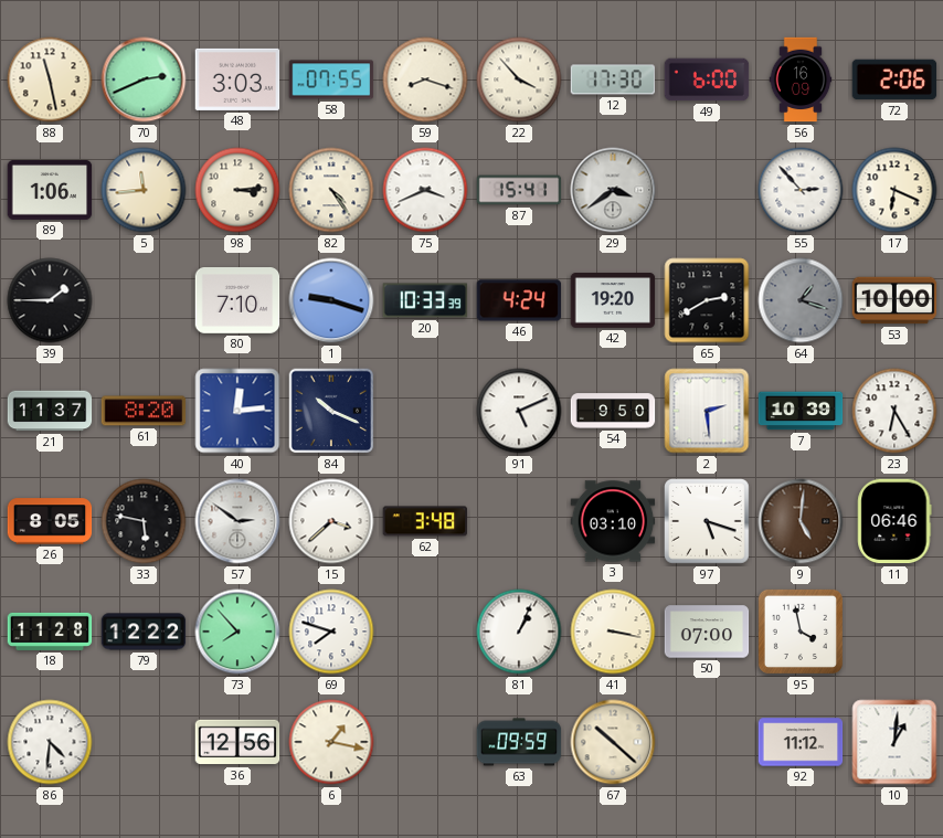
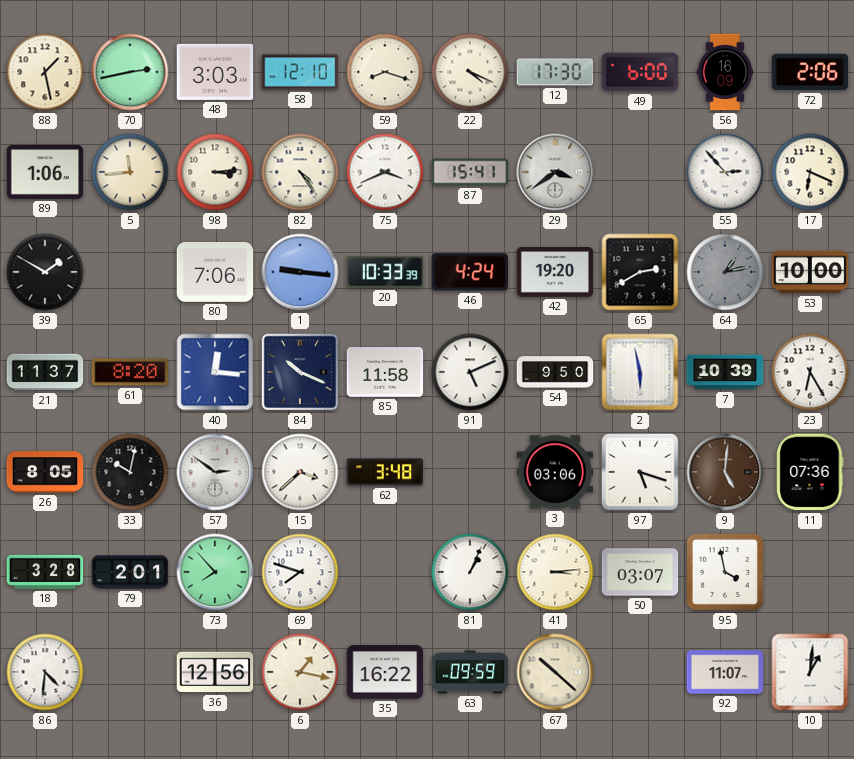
88: 11:28 -> 1:28
70: 2:41 -> 2:43
58: 07:55 -> 12:10
22: 3:53 -> 4:19
39: 1:45 -> 1:50
80: 7:10 -> 7:06
1: 9:18 -> 9:16
64: 1:18 -> 1:13
40: 12:14 -> 12:16
85: none -> 11:58
2: 2:29 -> 5:58
33: 5:47 -> 10:02
3: 03:10 -> 03:06
11: 06:46 -> 07:36
18: 11:28 -> 3:28
79: 12:22 -> 2:01
41: 3:17 -> 3:14
50: 07:00 -> 03:07
35: none -> 16:22
92: 11:12 -> 11:07
